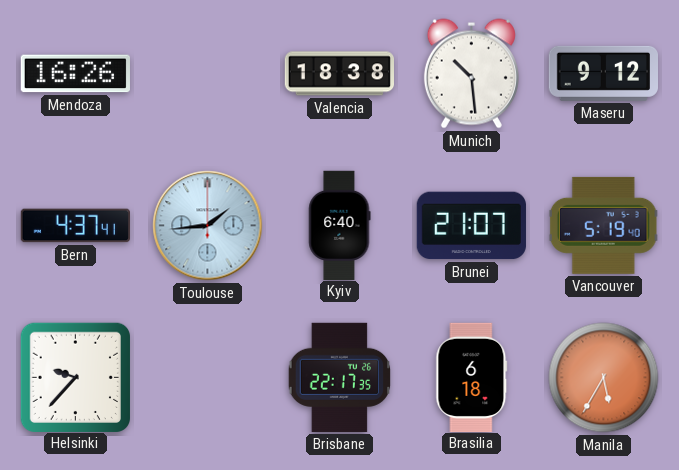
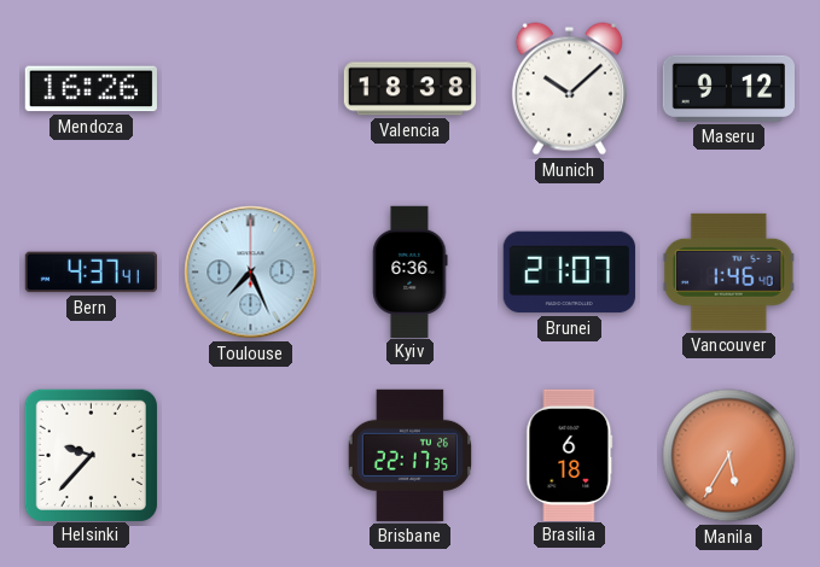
Munich: 10:29 -> 10:08
Toulouse: 1:44 -> 7:26
Kyiv: 6:40 -> 6:36
Vancouver: 5:19 -> 1:46
